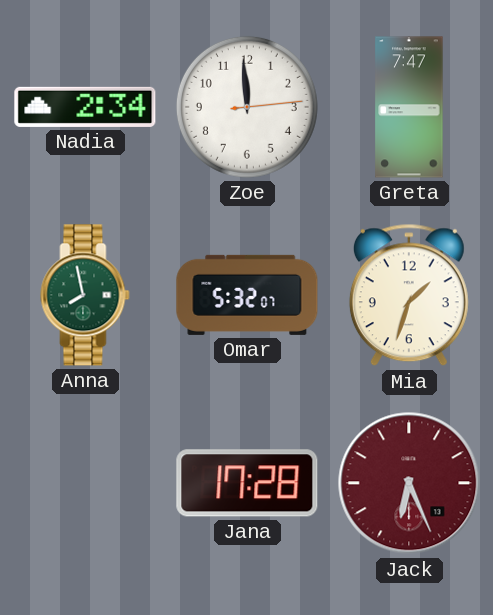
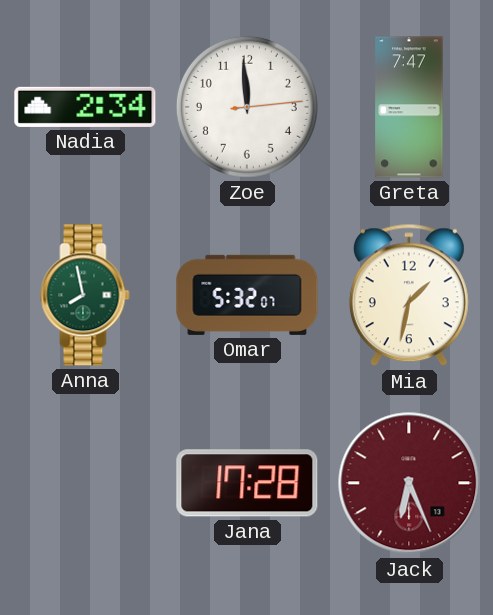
Mia: 1:33 -> 1:32
